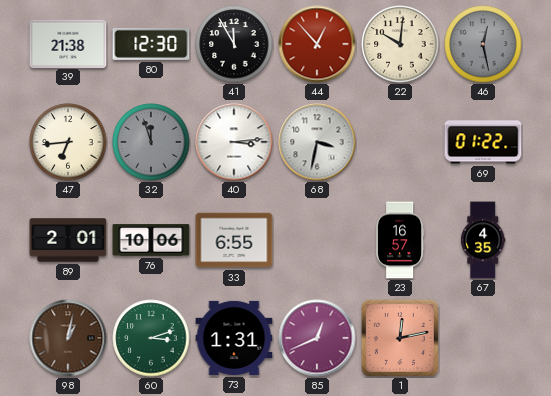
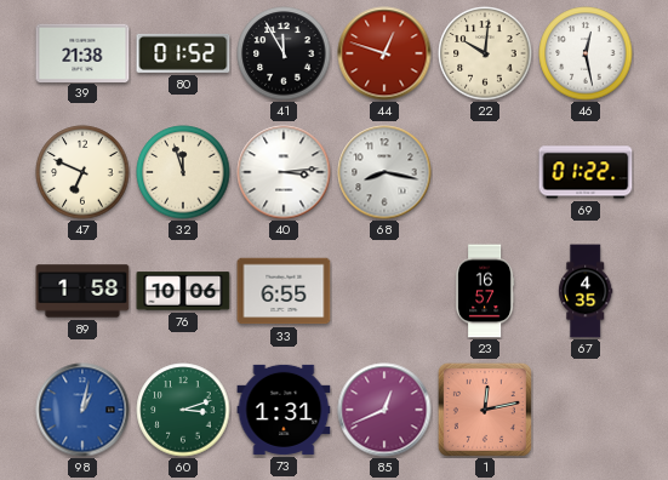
80: 12:30 -> 01:52
44: 12:53 -> 12:48
46 dial: grey -> white
47: 6:44 -> 6:49
32 dial: grey -> cream
68: 3:32 -> 8:17
89: 2:01 -> 1:58
98 dial: brown -> blue
